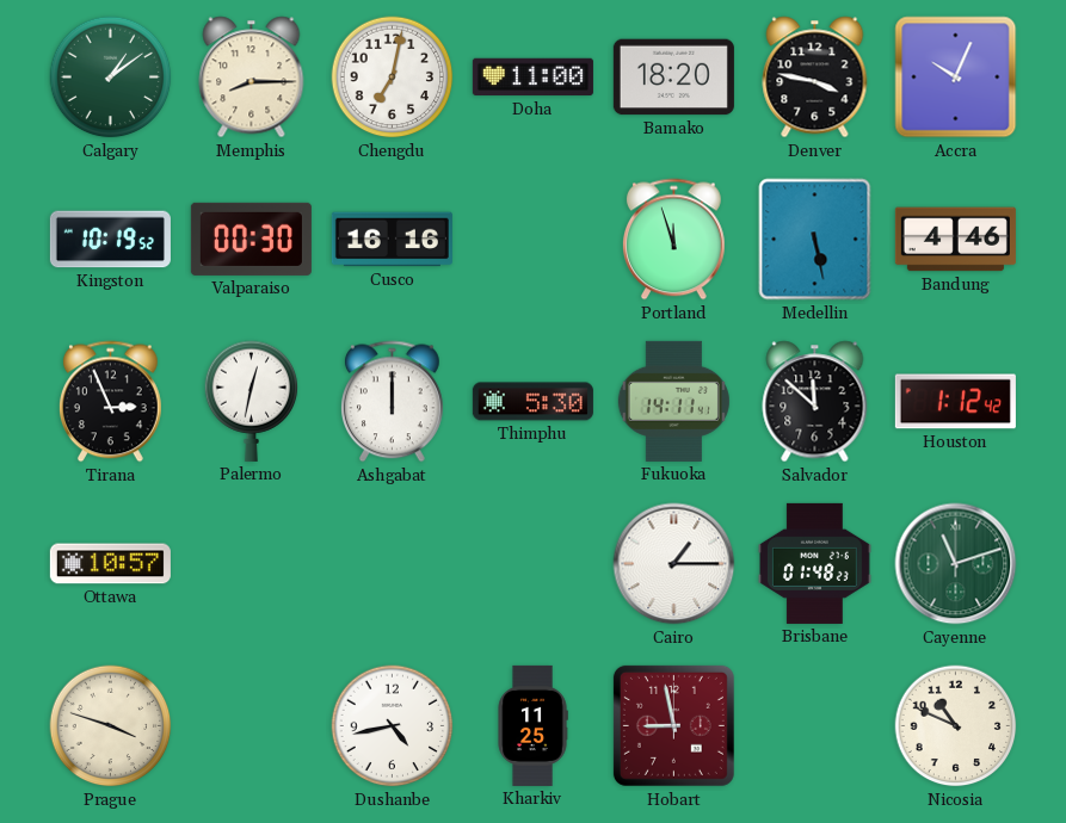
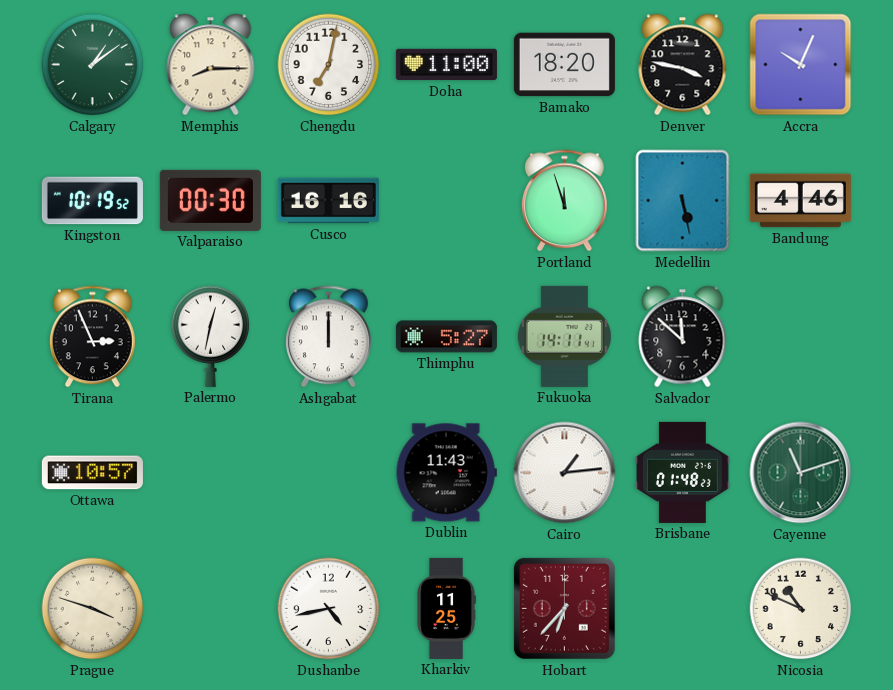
Thimphu: 5:30 -> 5:27
Houston: 1:12 -> none
Dublin: none -> 11:43
Cairo: 1:15 -> 1:14
Hobart: 8:58 -> 6:37
